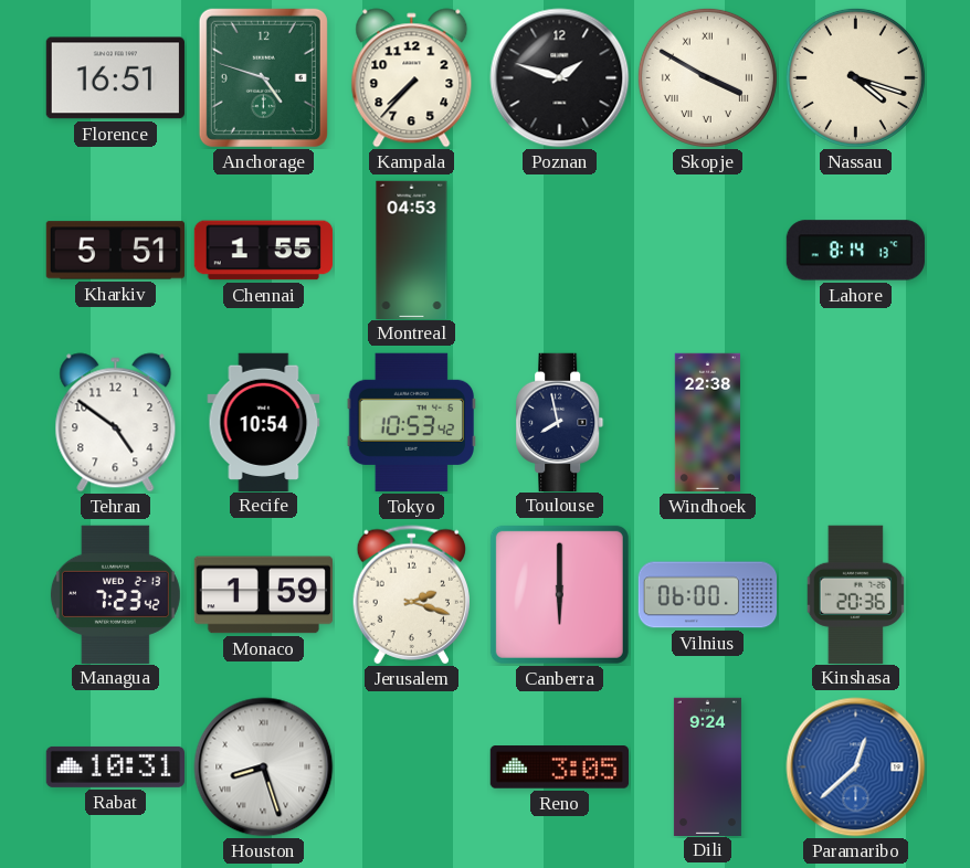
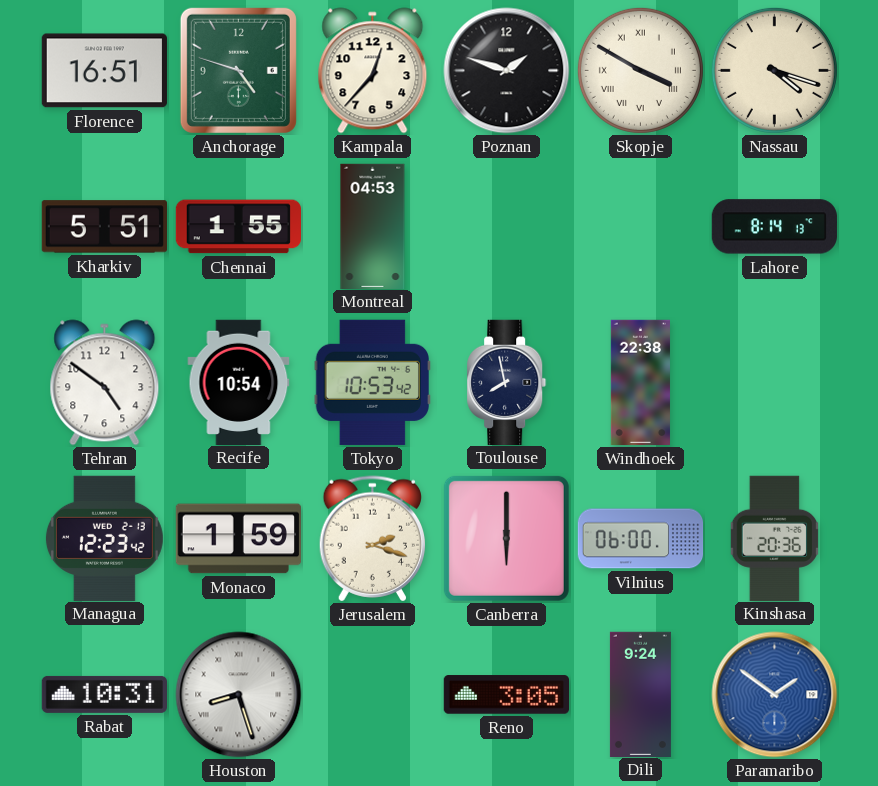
Kampala: 7:37 -> 12:37
Managua: 7:23 -> 12:23
Paramaribo: 12:38 -> 1:51
